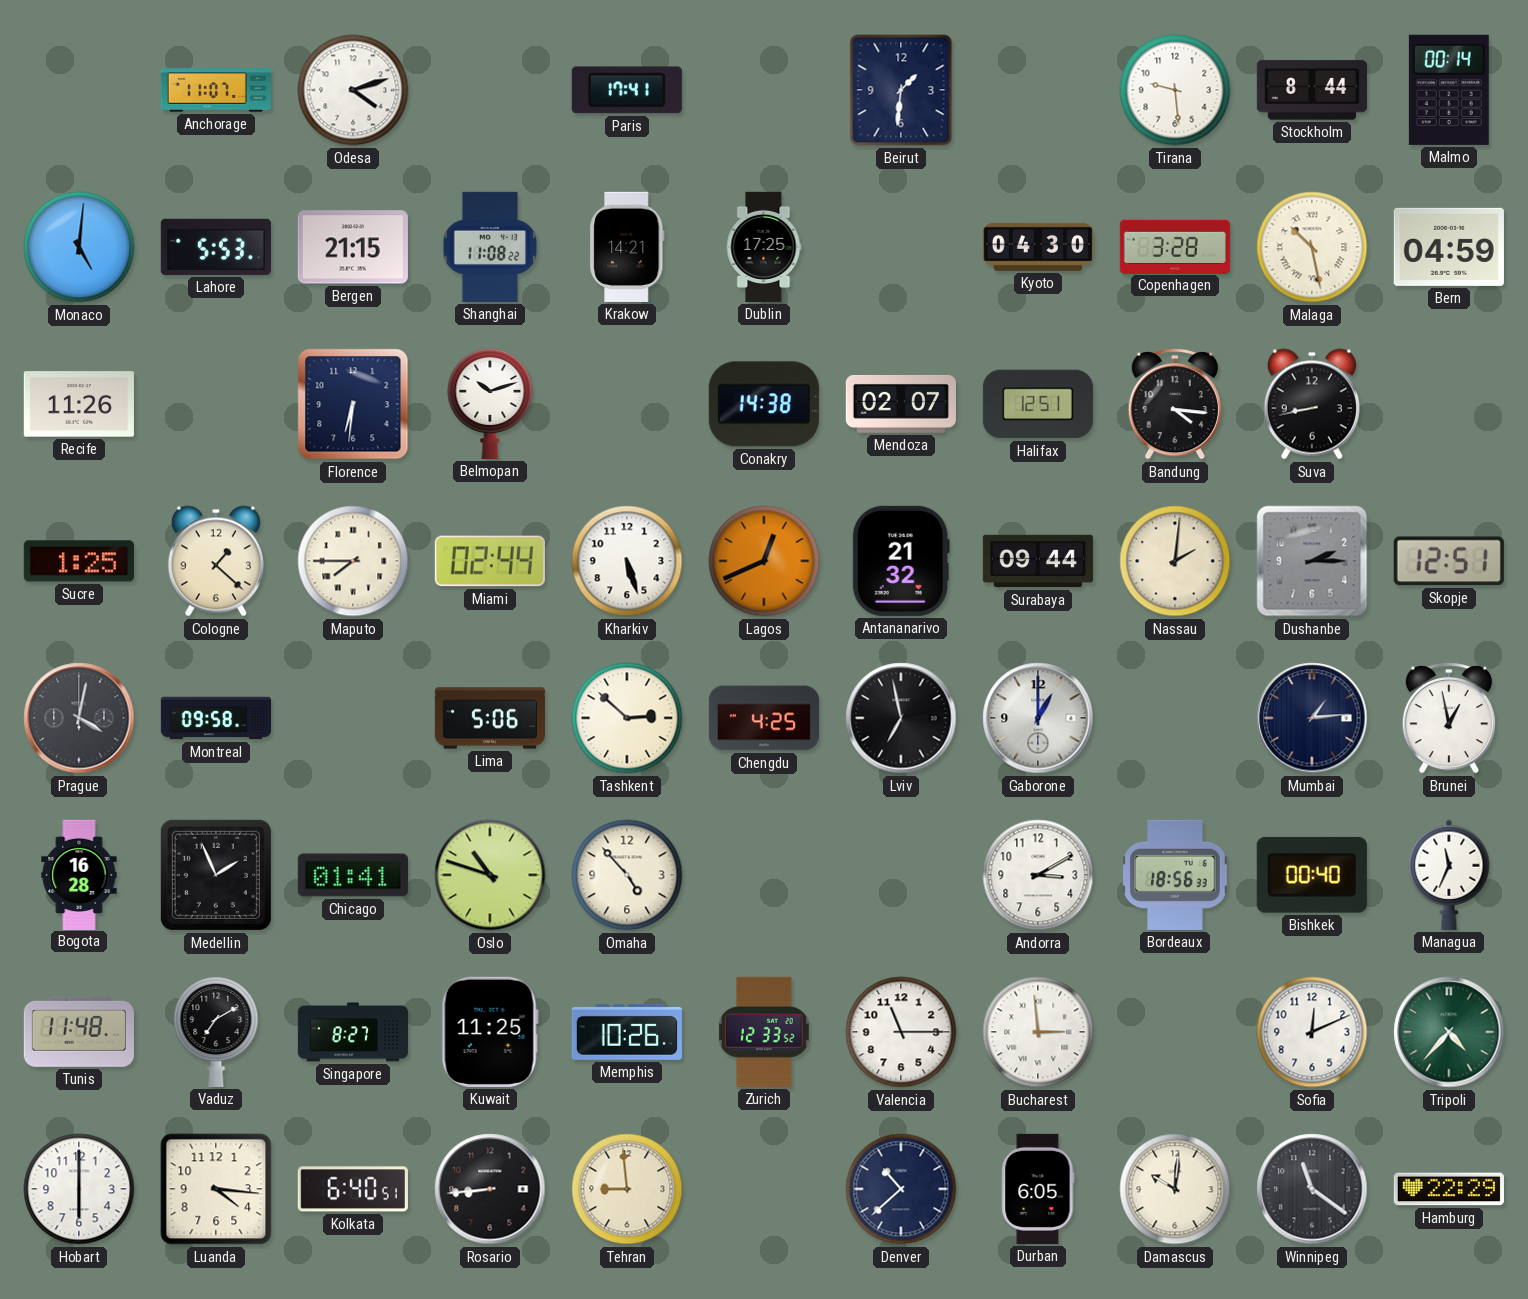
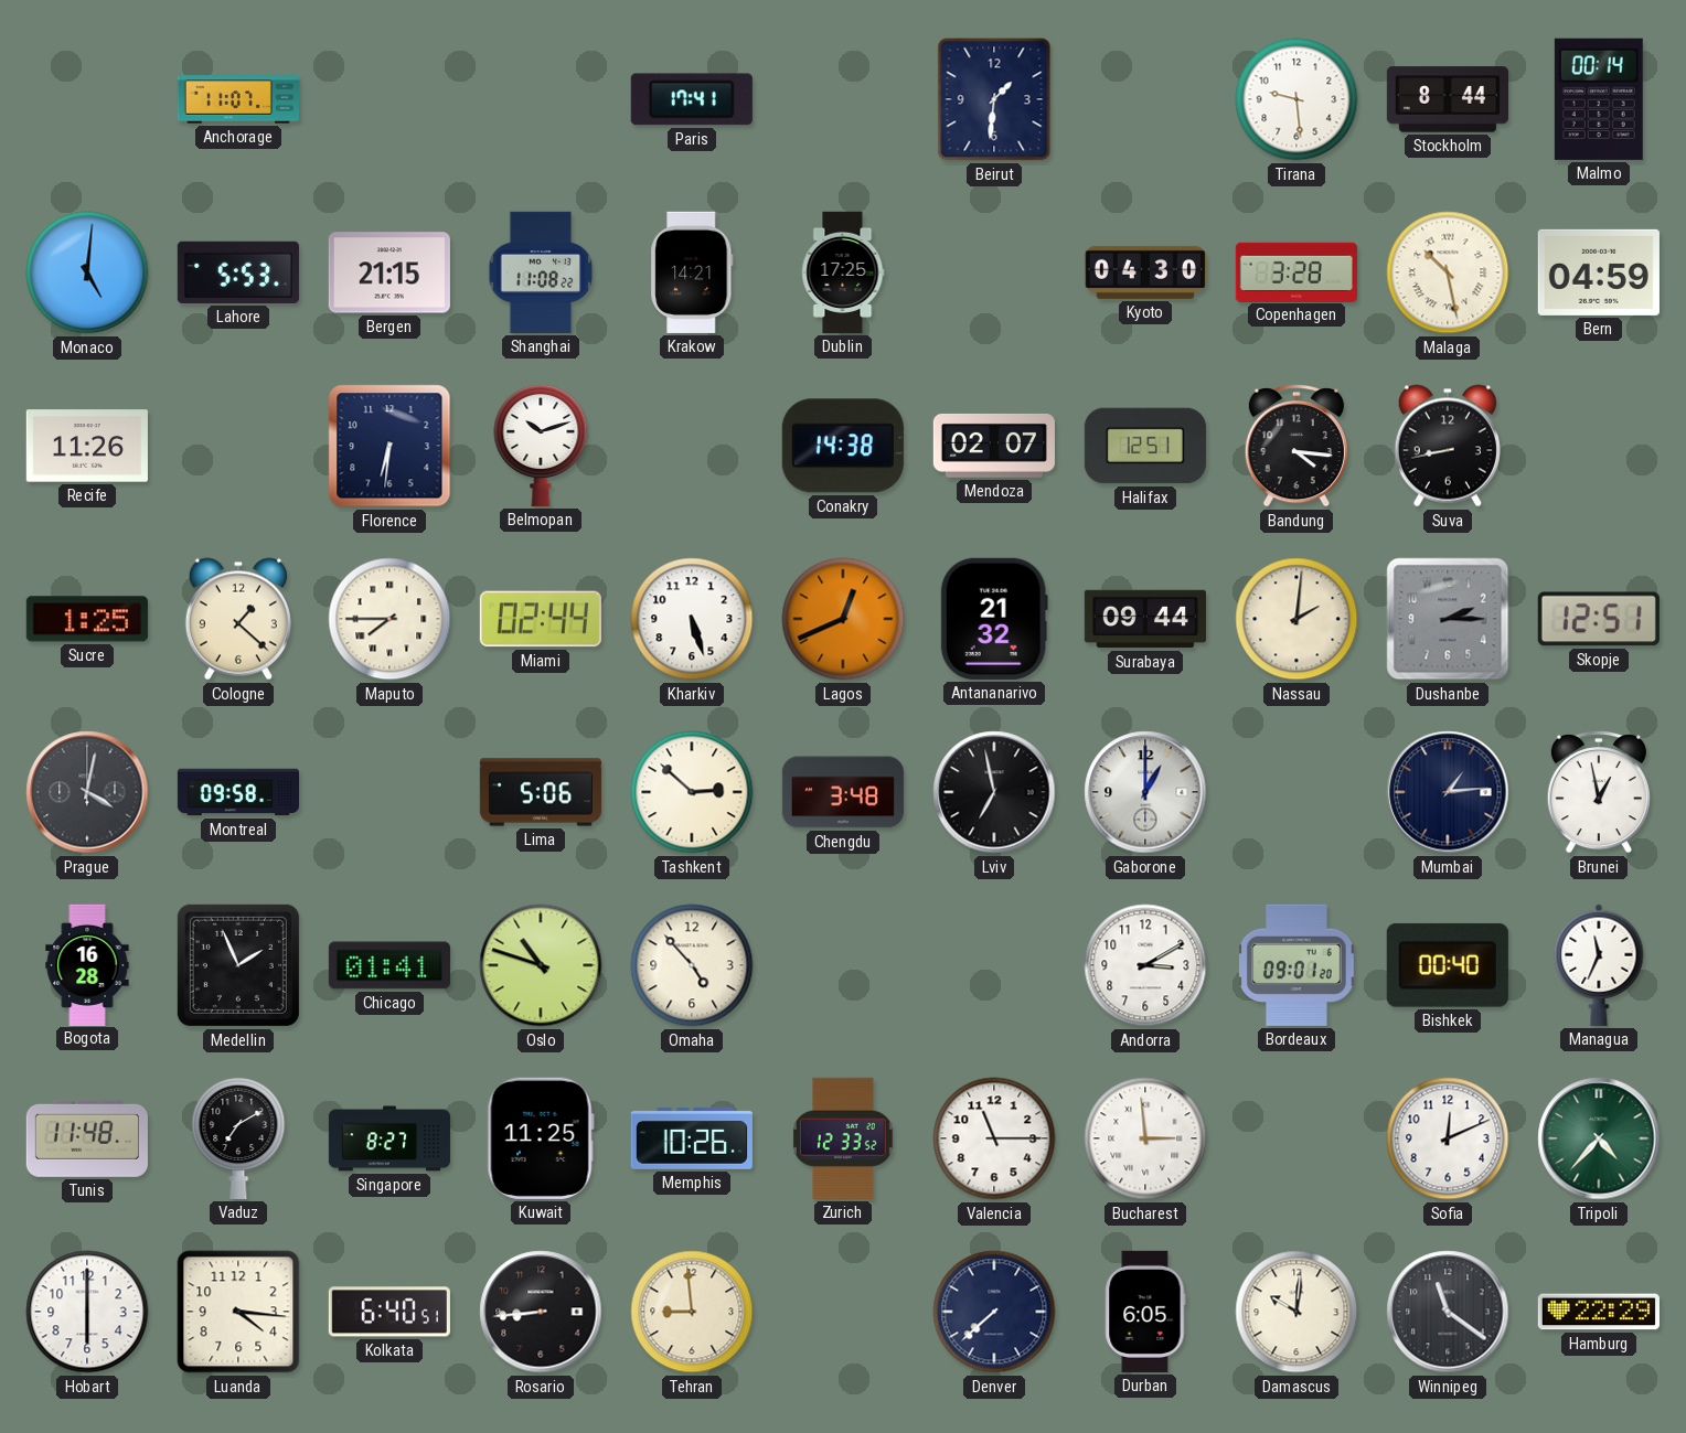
Odesa: 4:12 -> none
Chengdu: 4:25 -> 3:48
Bordeaux: 18:56 -> 09:01
Denver: 10:38 -> 7:38
